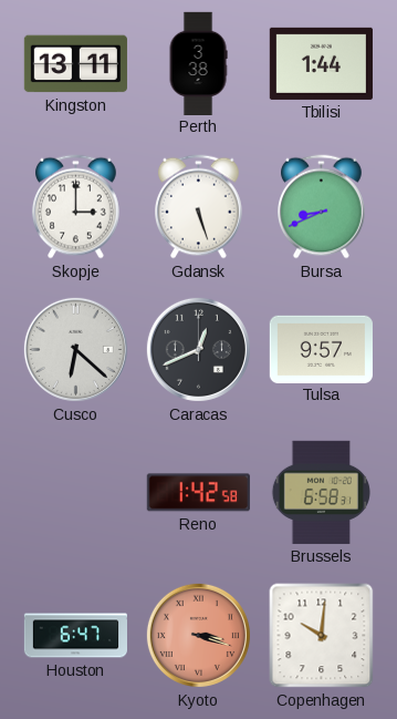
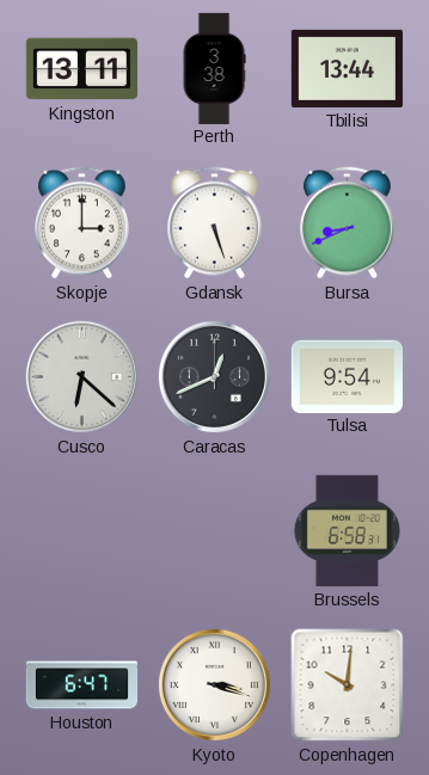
Tbilisi: 1:44 -> 13:44
Tulsa: 9:57 -> 9:54
Reno: 1:42 -> none
Kyoto dial: salmon -> white
